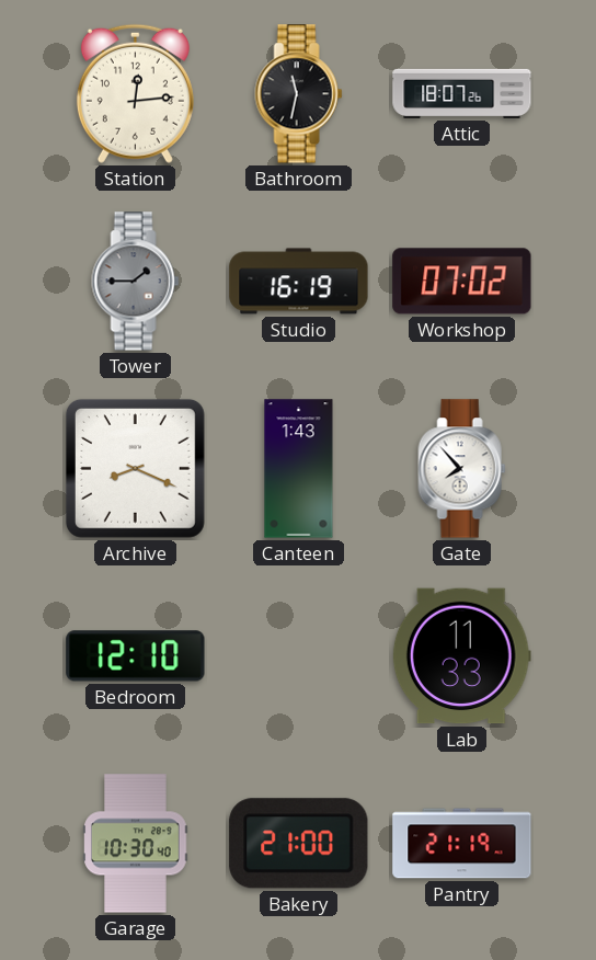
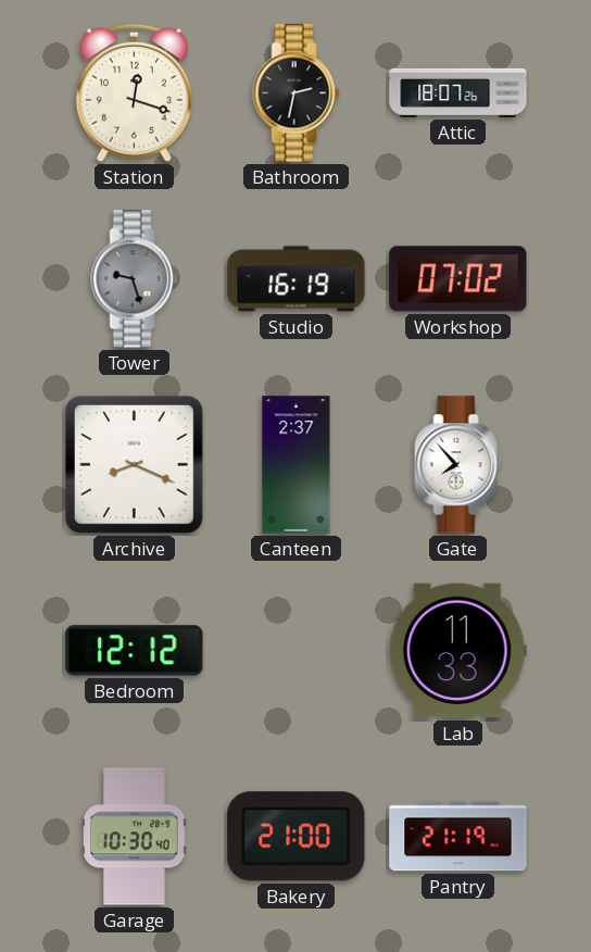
Station: 12:14 -> 12:18
Bathroom: 11:32 -> 2:32
Tower: 1:45 -> 9:27
Canteen: 1:43 -> 2:37
Bedroom: 12:10 -> 12:12
